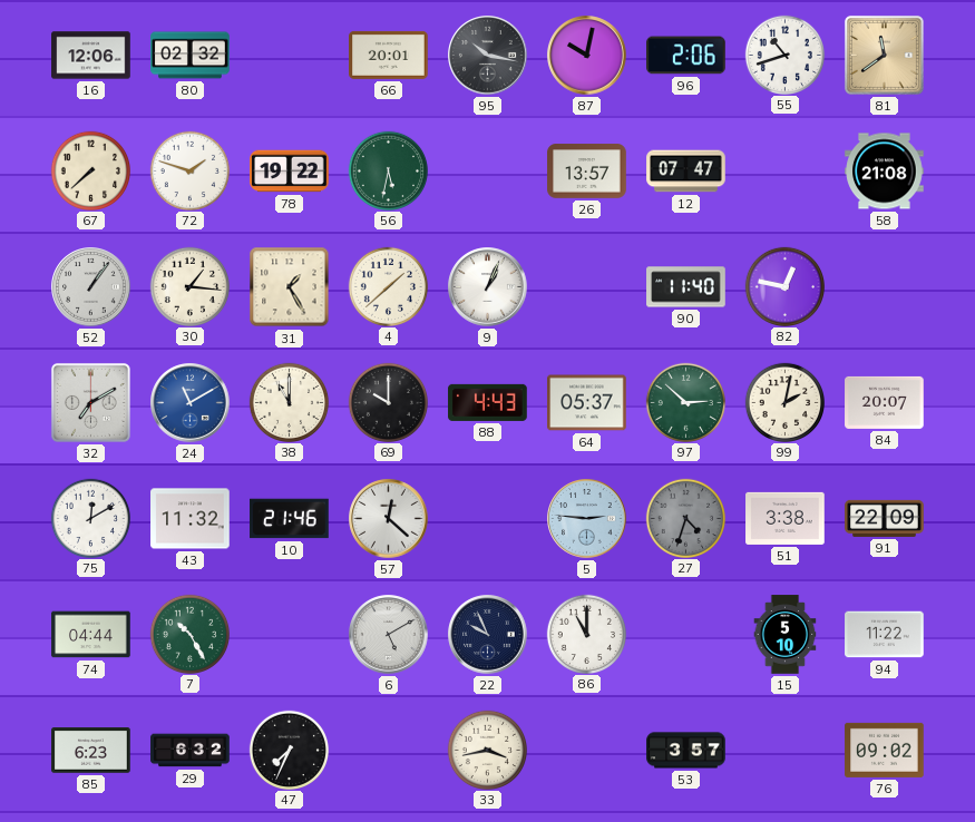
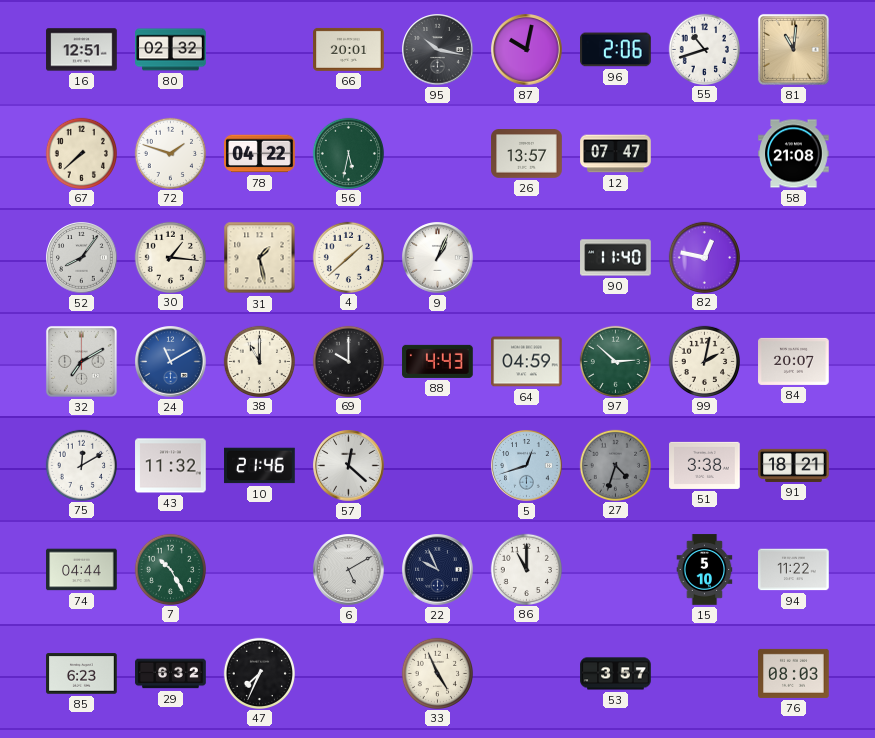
16: 12:06 -> 12:51
81: 11:39 -> 11:01
78: 19:22 -> 04:22
52: 1:06 -> 8:06
31: 1:25 -> 1:28
64: 05:37 -> 04:59
5: 2:46 -> 12:42
91: 22:09 -> 18:21
33: 3:43 -> 4:56
76: 09:02 -> 08:03
